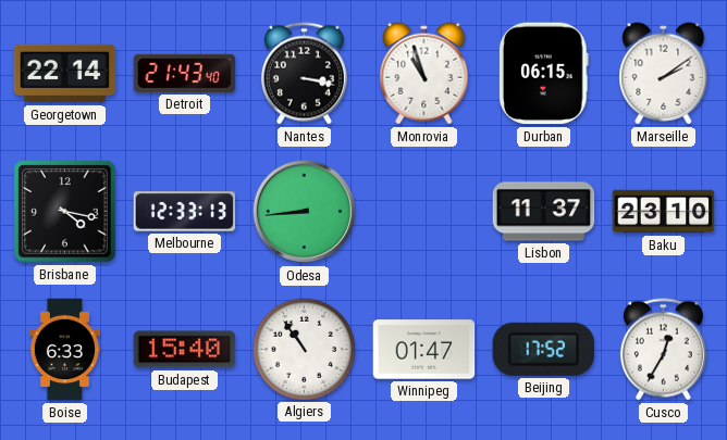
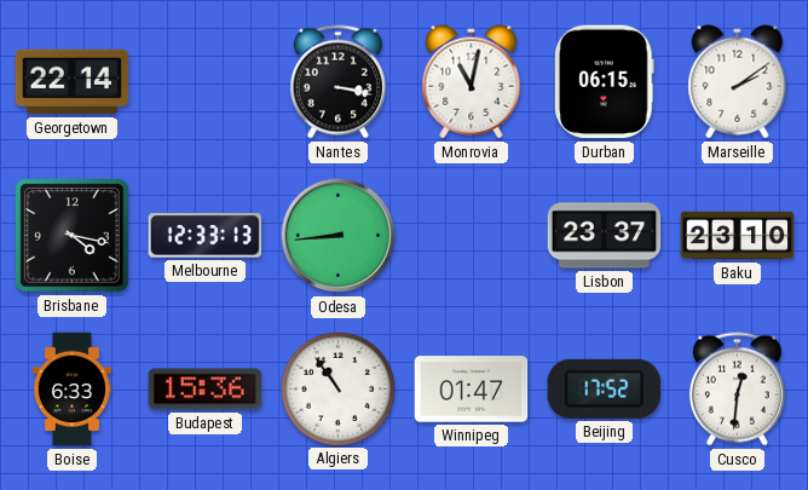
Detroit: 21:43 -> none
Monrovia: 10:57 -> 11:02
Lisbon: 11:37 -> 23:37
Budapest: 15:40 -> 15:36
Cusco: 12:35 -> 12:31
